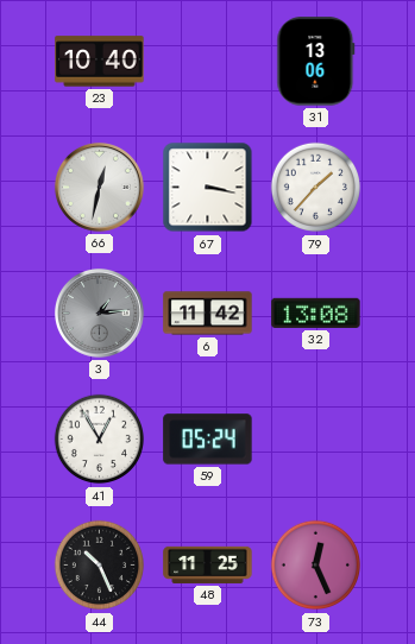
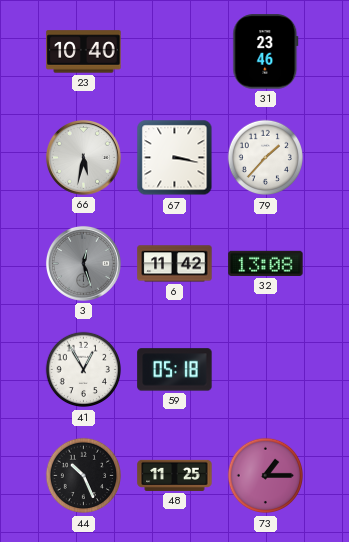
31: 13:06 -> 23:46
66: 12:32 -> 5:32
3: 1:14 -> 12:27
59: 05:24 -> 05:18
73: 12:26 -> 1:15
